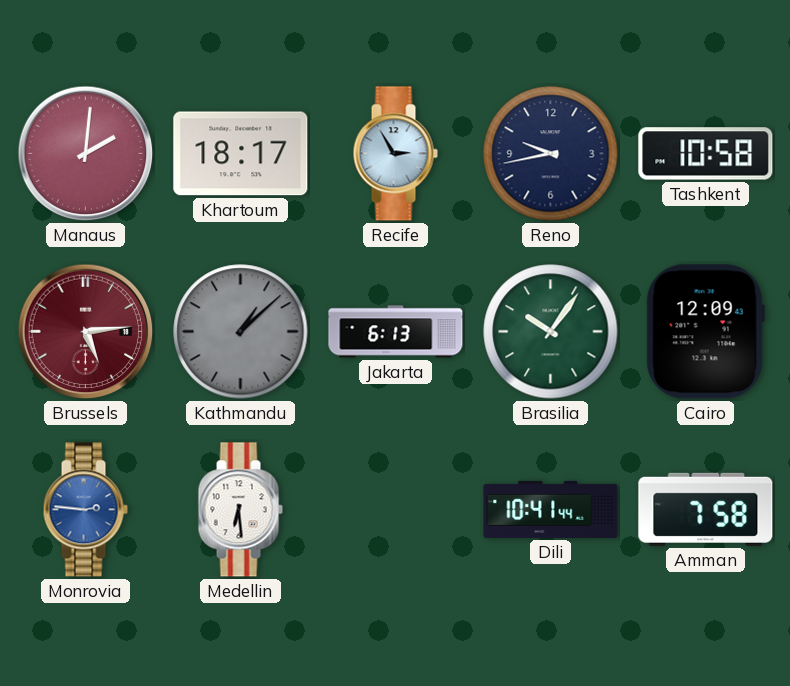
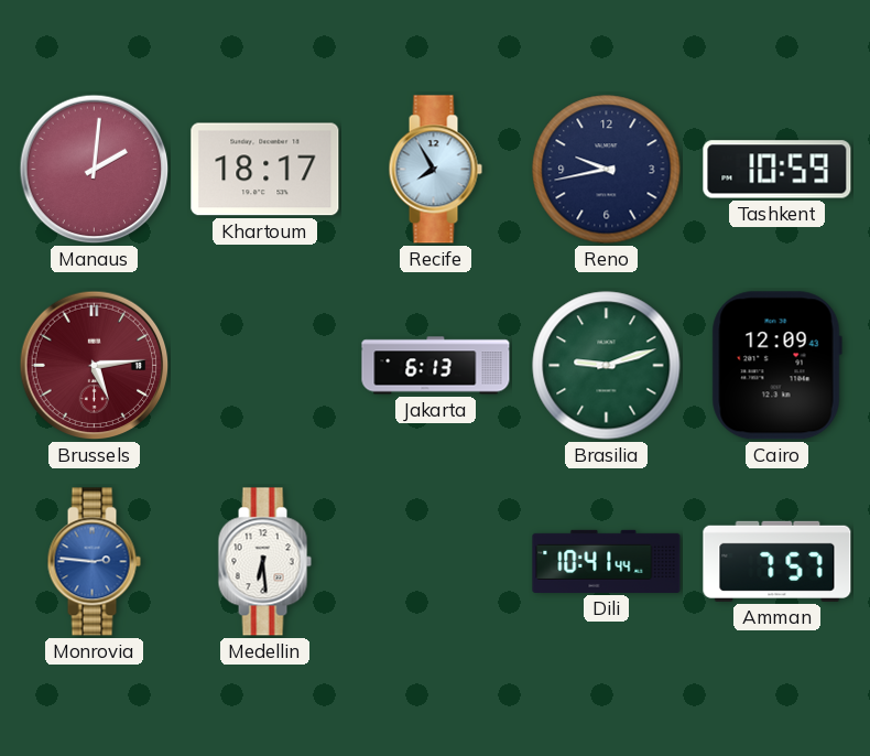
Recife: 2:55 -> 7:55
Tashkent: 10:58 -> 10:59
Kathmandu: 1:08 -> none
Brasilia: 10:06 -> 9:12
Amman: 7:58 -> 7:57
